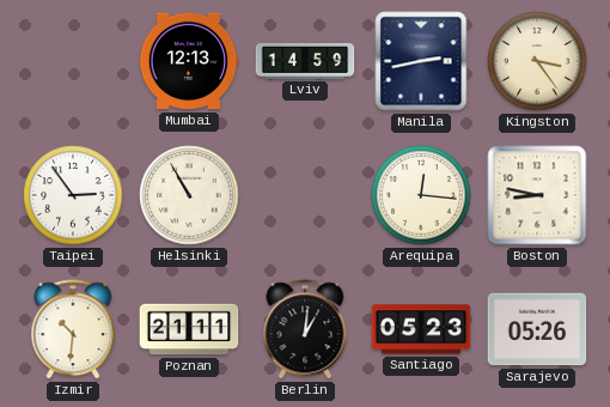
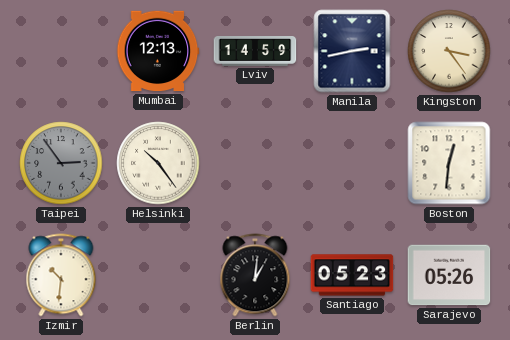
Taipei dial: white -> grey
Helsinki: 10:55 -> 10:24
Arequipa: 12:16 -> none
Boston: 8:47 -> 12:31
Poznan: 21:11 -> none
